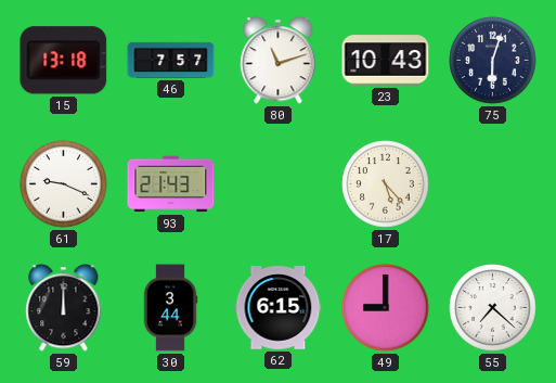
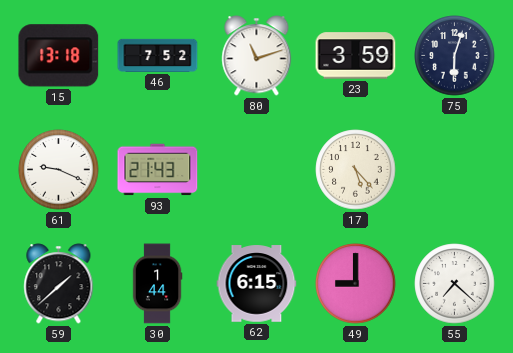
46: 7:57 -> 7:52
23: 10:43 -> 3:59
59: 12:00 -> 1:38
30: 3:44 -> 1:44
